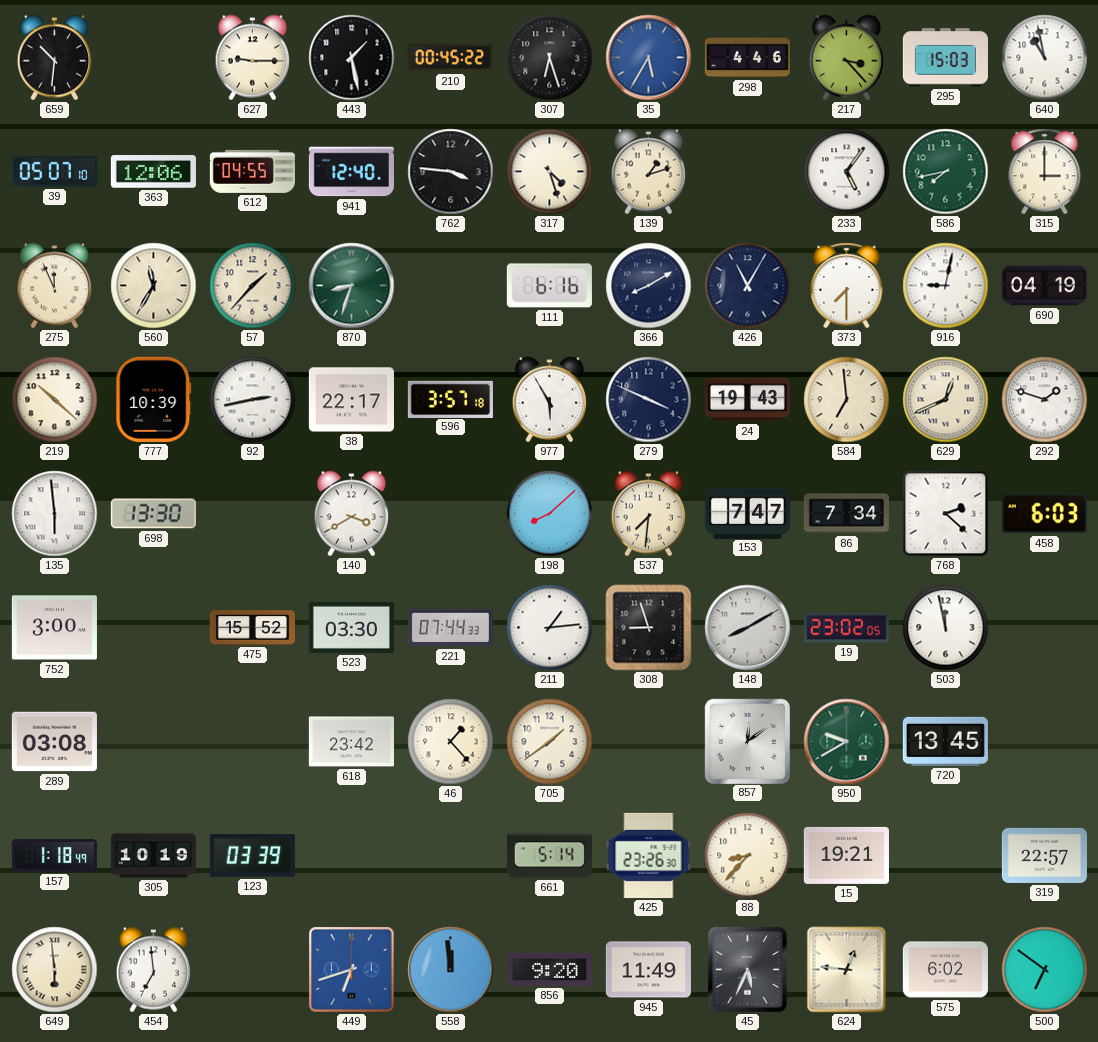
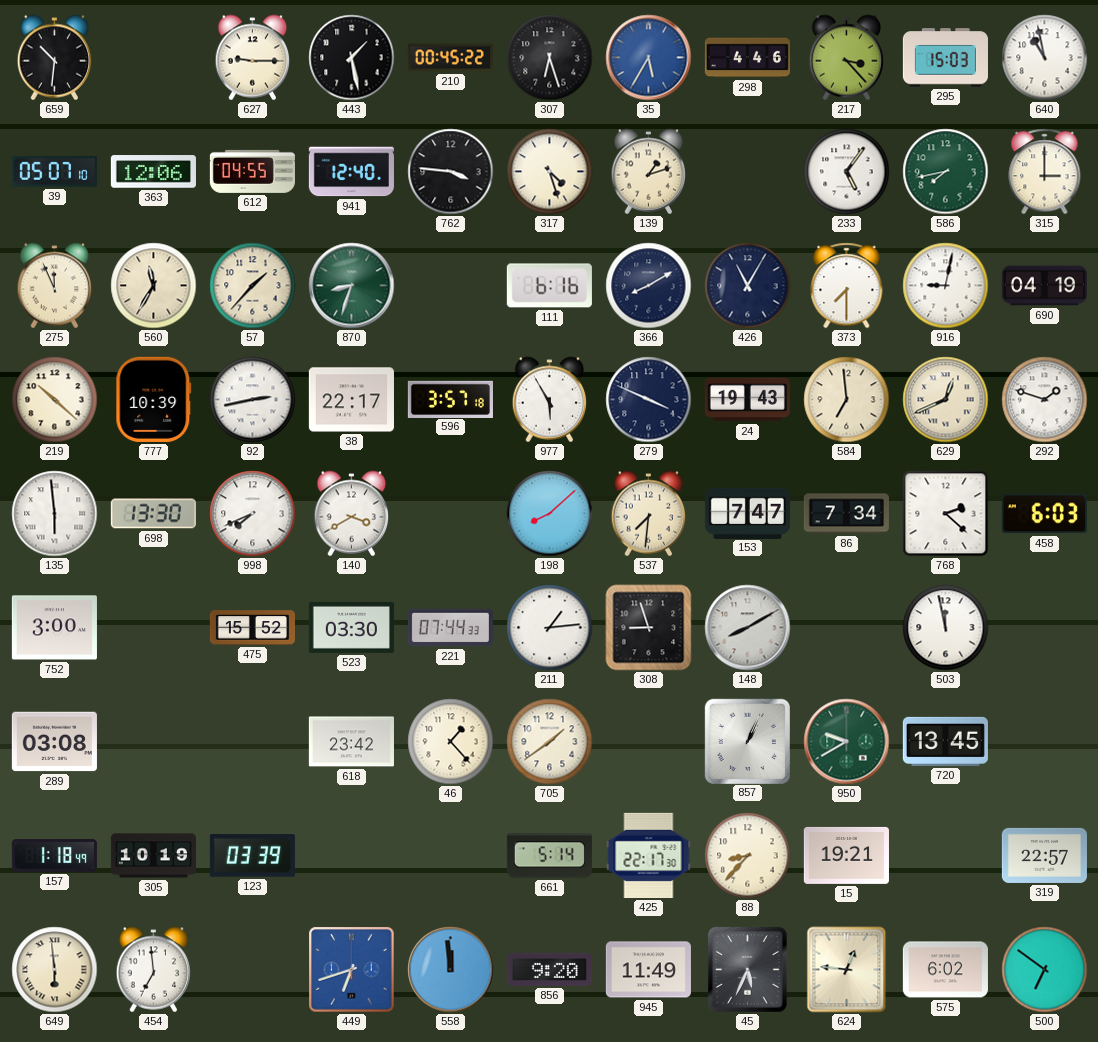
998: none -> 7:41
19: 23:02 -> none
857: 12:09 -> 1:04
425: 23:26 -> 22:17
